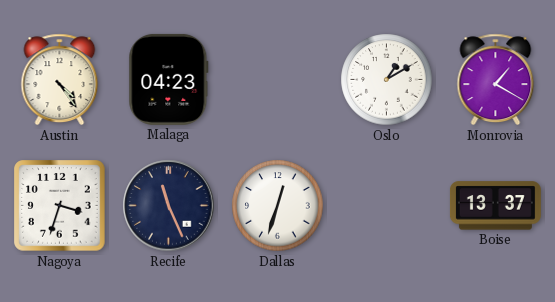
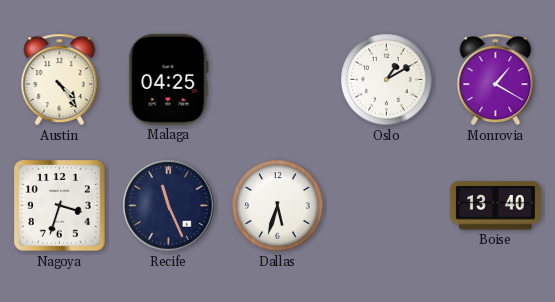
Malaga: 04:23 -> 04:25
Dallas: 12:33 -> 5:33
Boise: 13:37 -> 13:40
